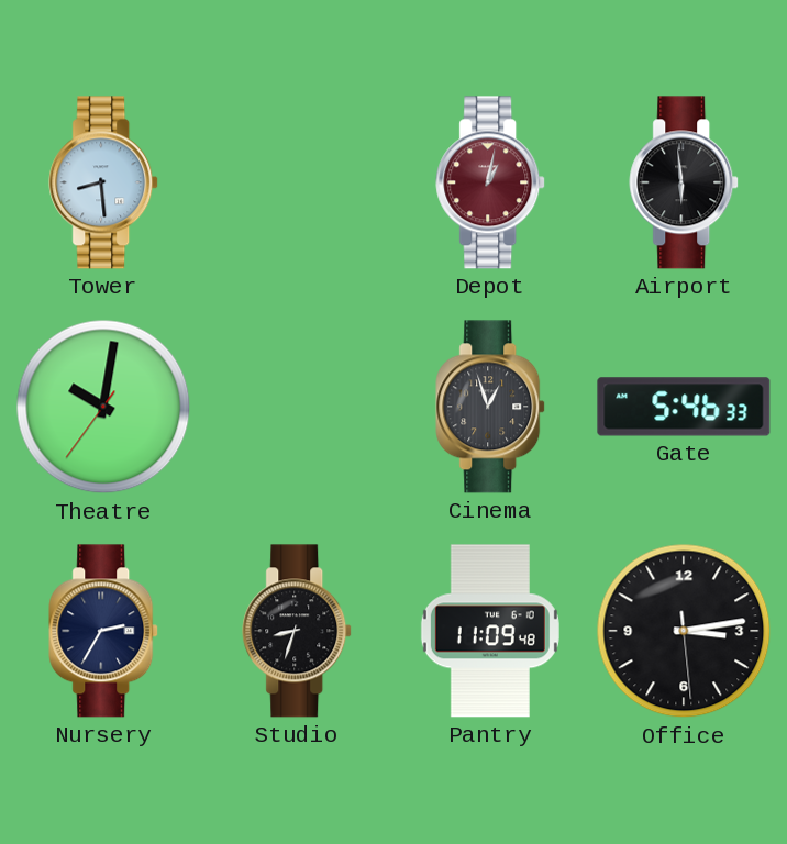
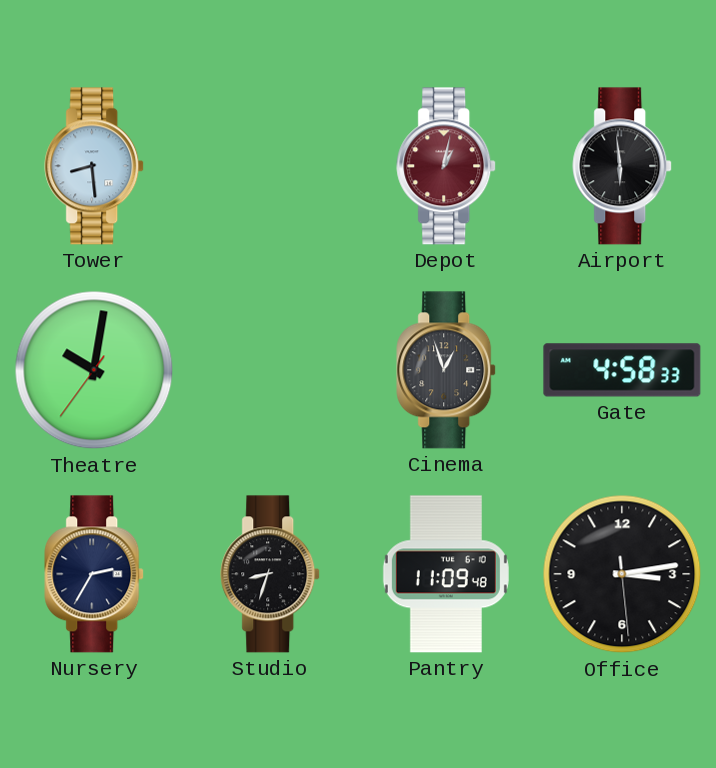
Gate: 5:46 -> 4:58
